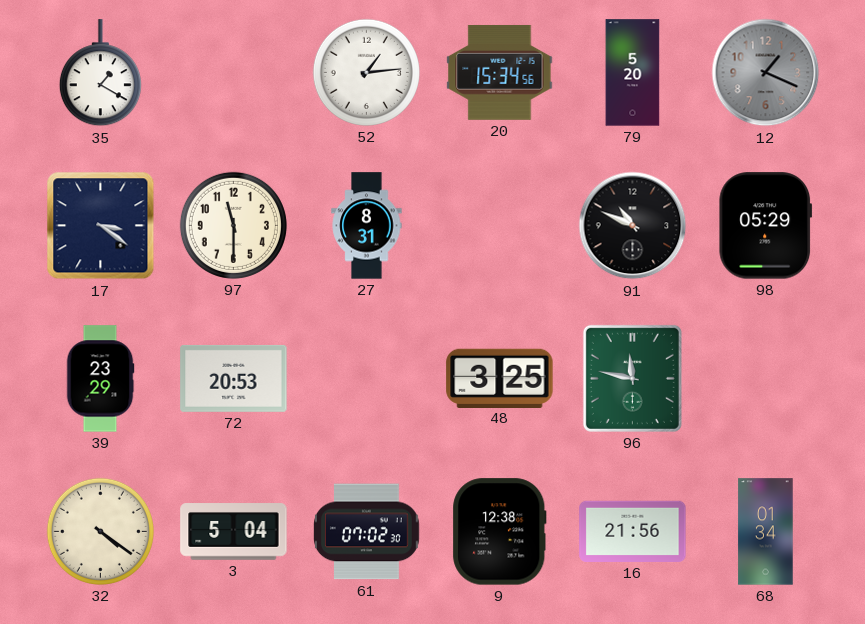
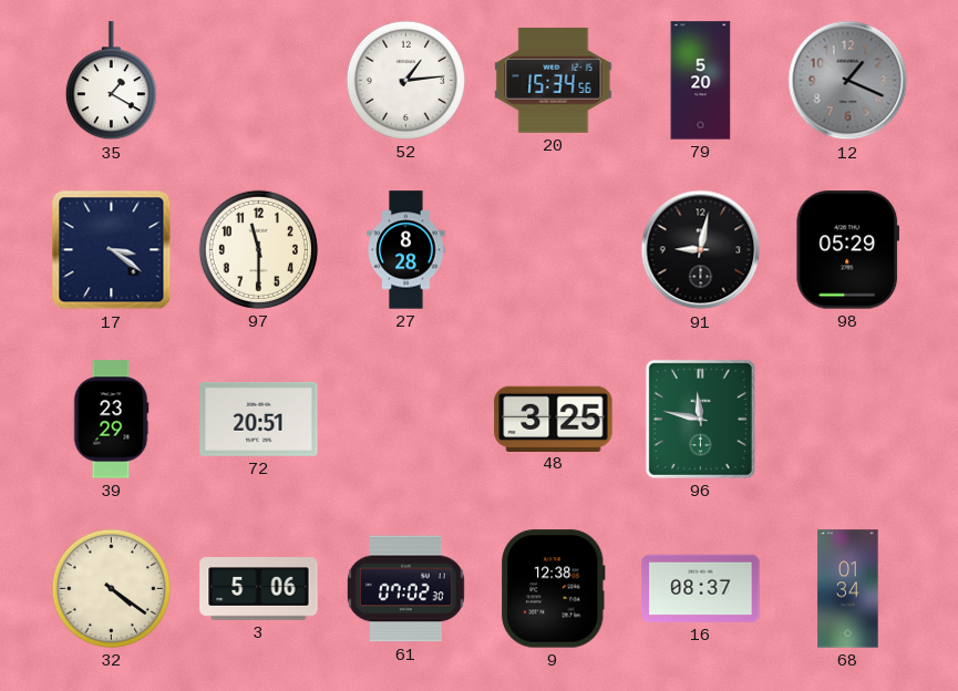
27: 8:31 -> 8:28
91: 10:49 -> 9:02
72: 20:53 -> 20:51
3: 5:04 -> 5:06
16: 21:56 -> 08:37
